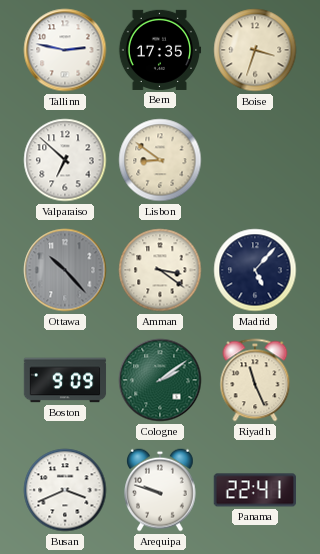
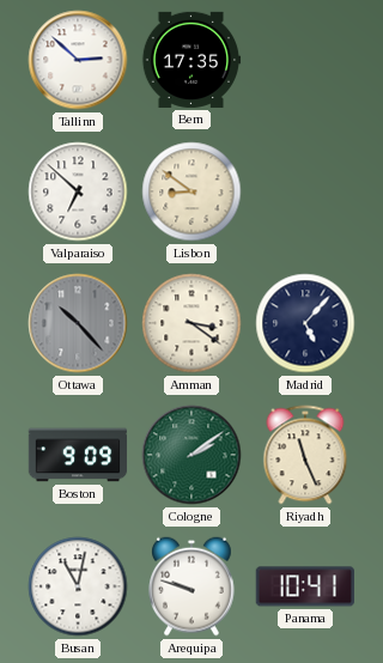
Tallinn: 2:47 -> 2:52
Boise: 3:33 -> none
Busan: 3:41 -> 11:02
Panama: 22:41 -> 10:41
